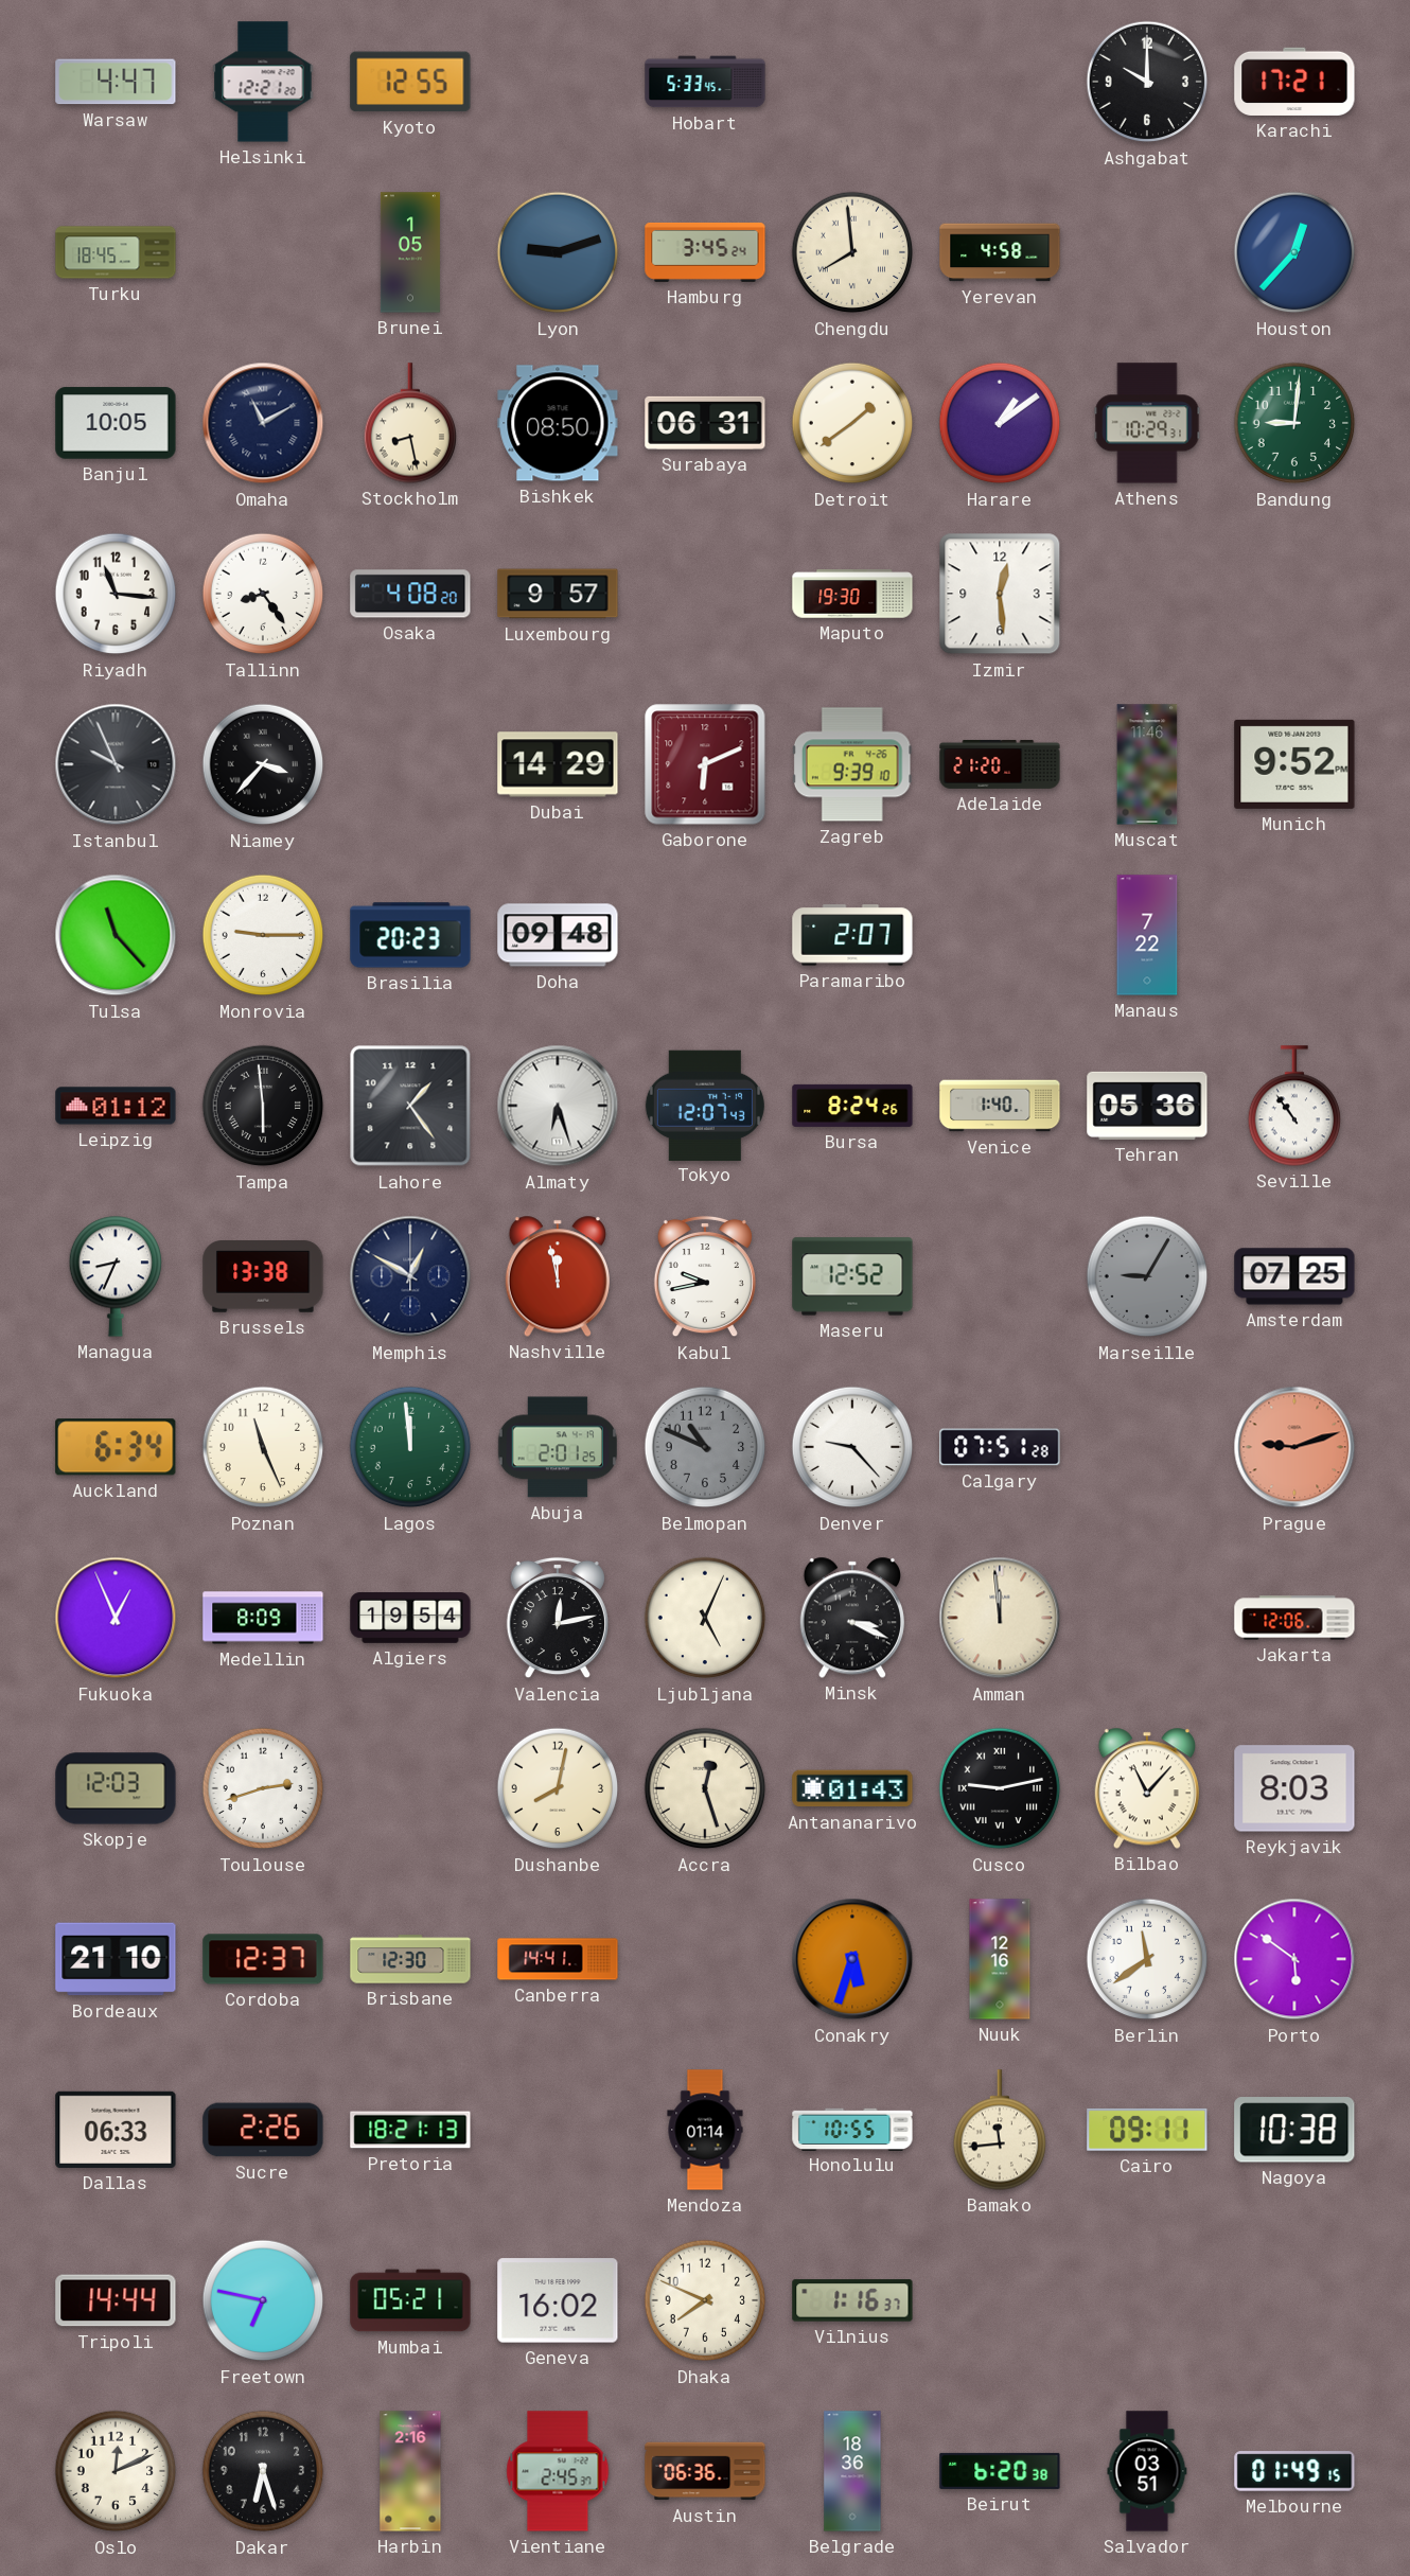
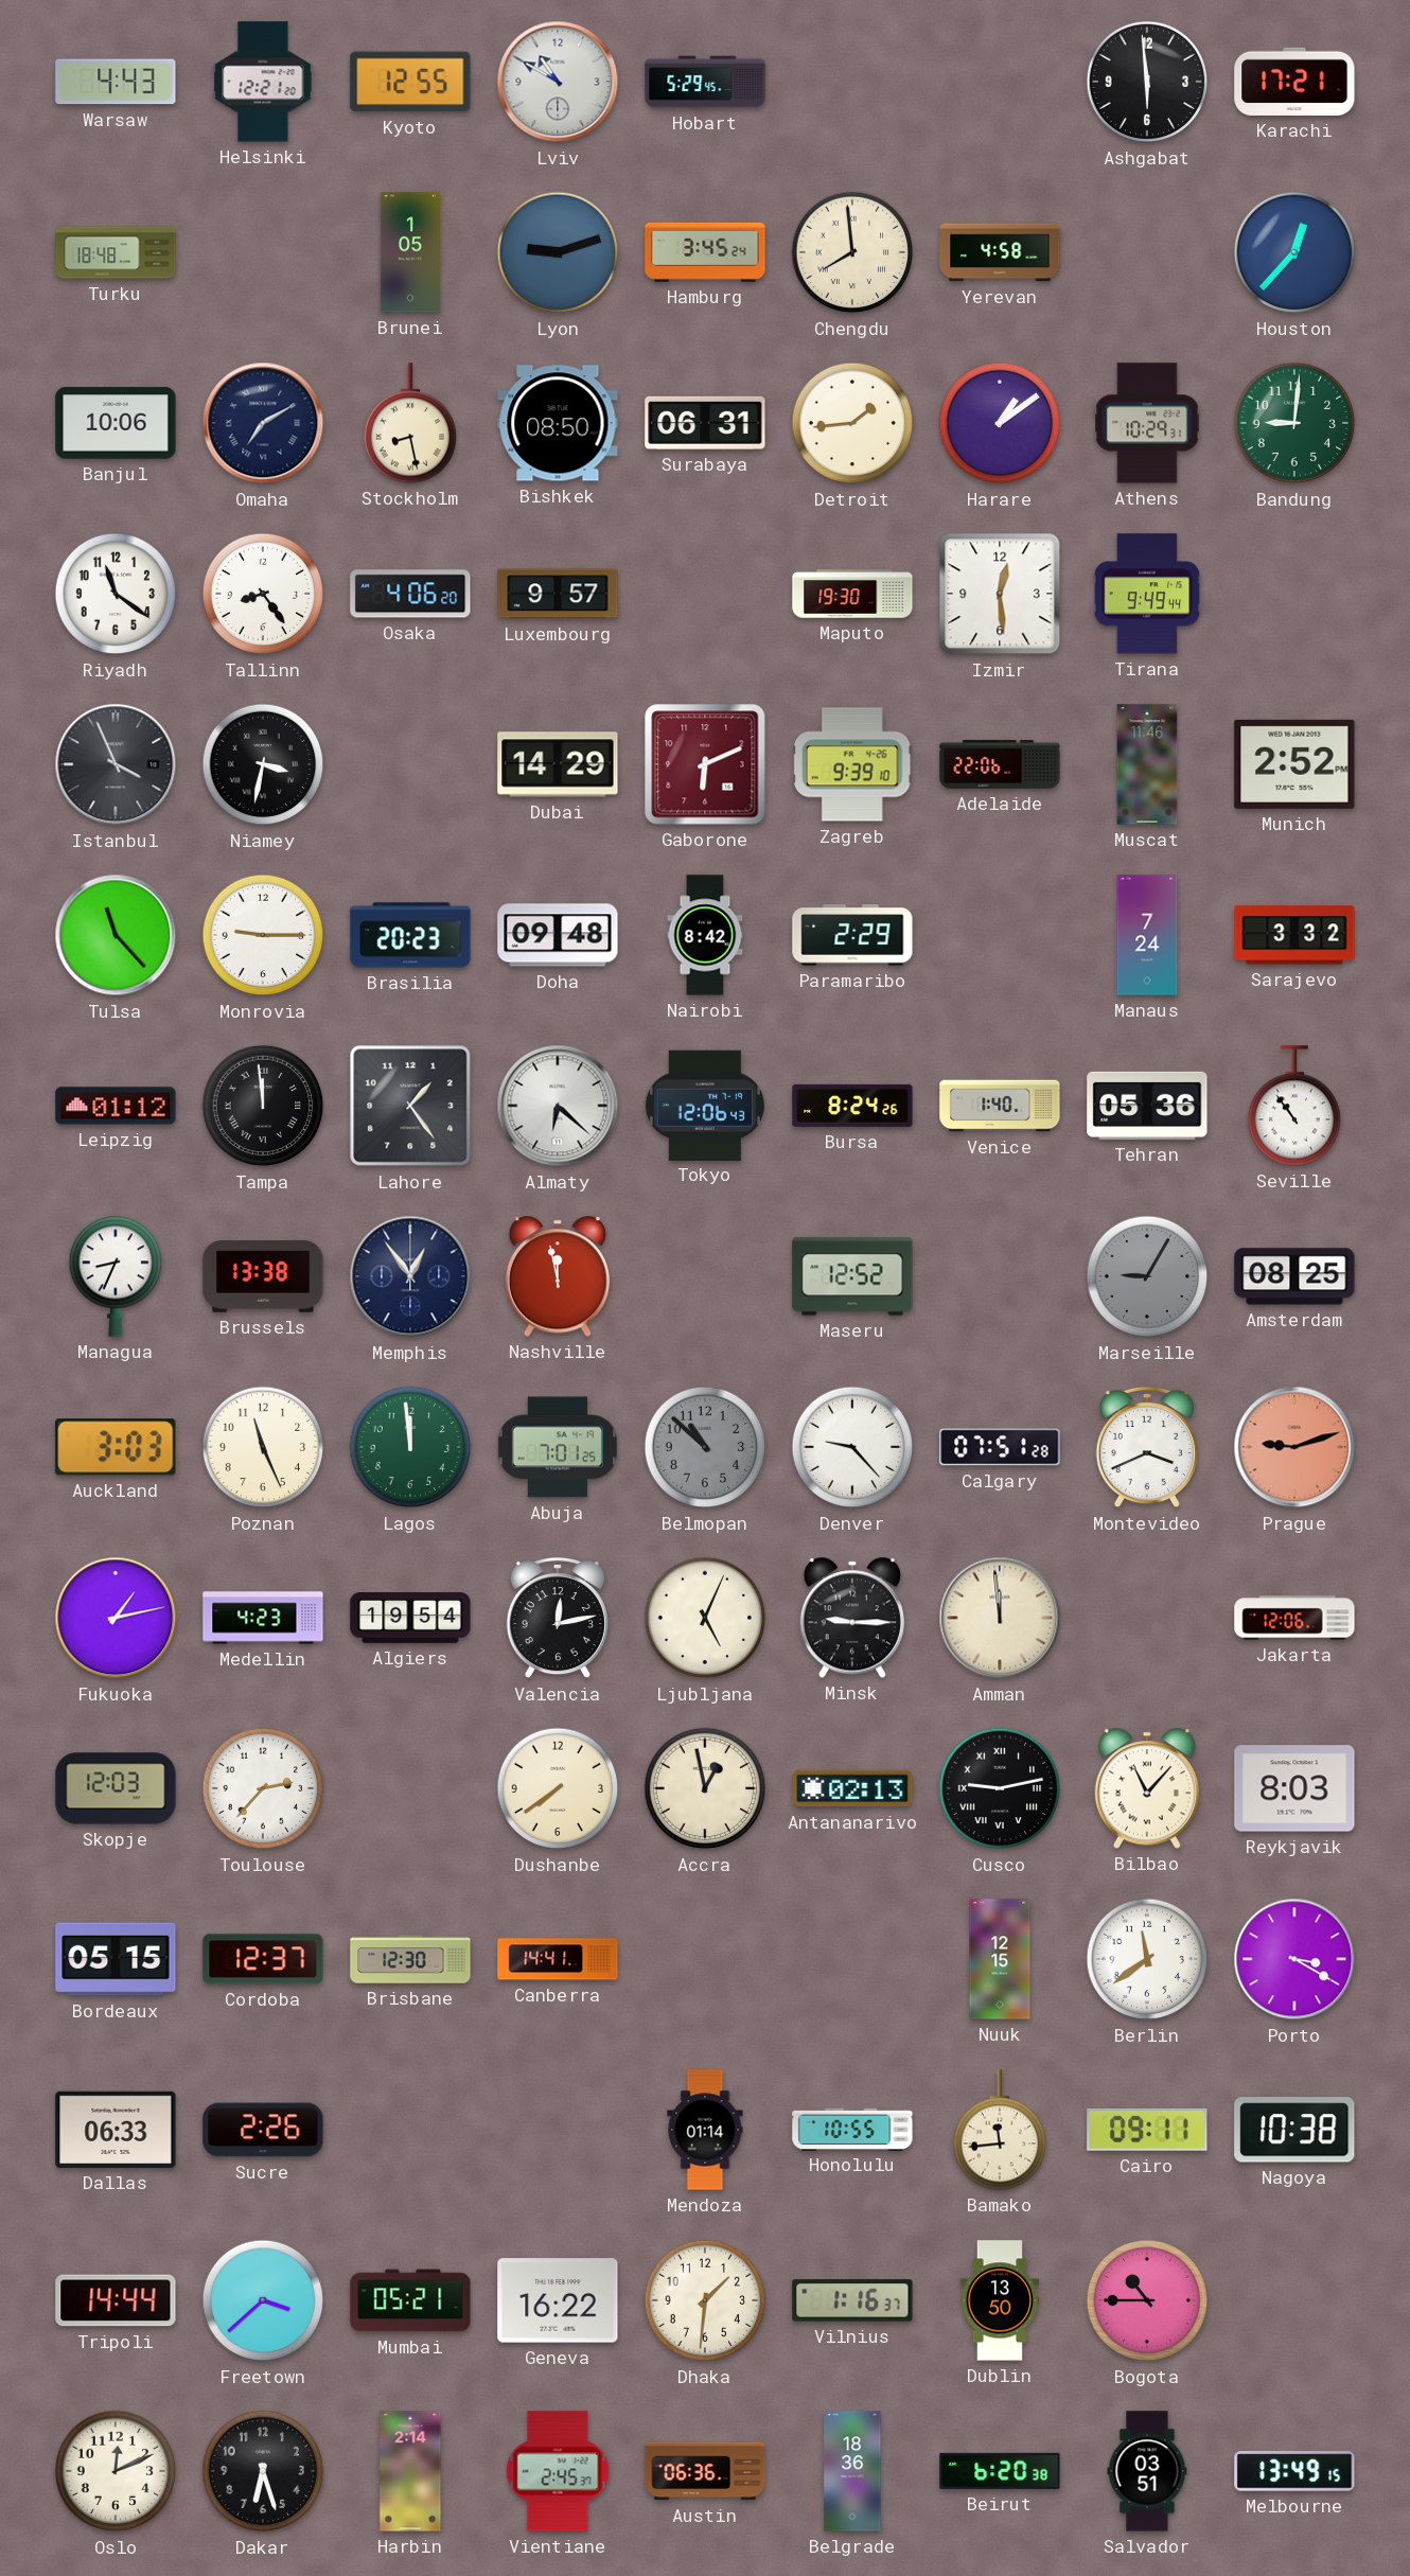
Warsaw: 4:47 -> 4:43
Lviv: none -> 10:50
Hobart: 5:33 -> 5:29
Ashgabat: 10:00 -> 5:59
Turku: 18:45 -> 18:48
Banjul: 10:05 -> 10:06
Omaha: 11:10 -> 7:10
Detroit: 1:39 -> 1:44
Riyadh: 11:16 -> 11:21
Osaka: 4:08 -> 4:06
Tirana: none -> 9:49
Istanbul: 9:56 -> 3:56
Niamey: 3:37 -> 3:32
Adelaide: 21:20 -> 22:06
Munich: 9:52 -> 2:52
Nairobi: none -> 8:42
Paramaribo: 2:07 -> 2:29
Manaus: 7:22 -> 7:24
Sarajevo: none -> 3:32
Tampa: 5:59 -> 11:59
Almaty: 6:27 -> 6:22
Tokyo: 12:07 -> 12:06
Memphis: 12:50 -> 12:54
Kabul: 9:43 -> none
Amsterdam: 07:25 -> 08:25
Auckland: 6:34 -> 3:03
Abuja: 2:01 -> 7:01
Belmopan: 10:49 -> 10:52
Montevideo: none -> 3:41
Fukuoka: 12:56 -> 1:13
Medellin: 8:09 -> 4:23
Minsk: 3:19 -> 9:15
Toulouse: 2:42 -> 2:37
Dushanbe: 8:02 -> 7:39
Accra: 12:27 -> 12:58
Antananarivo: 01:43 -> 02:13
Bordeaux: 21:10 -> 05:15
Conakry: 5:33 -> none
Nuuk: 12:16 -> 12:15
Porto: 5:51 -> 3:20
Pretoria: 18:21 -> none
Freetown: 6:47 -> 3:38
Geneva: 16:02 -> 16:22
Dhaka: 7:49 -> 1:31
Dublin: none -> 13:50
Bogota: none -> 10:45
Harbin: 2:16 -> 2:14
Melbourne: 01:49 -> 13:49
